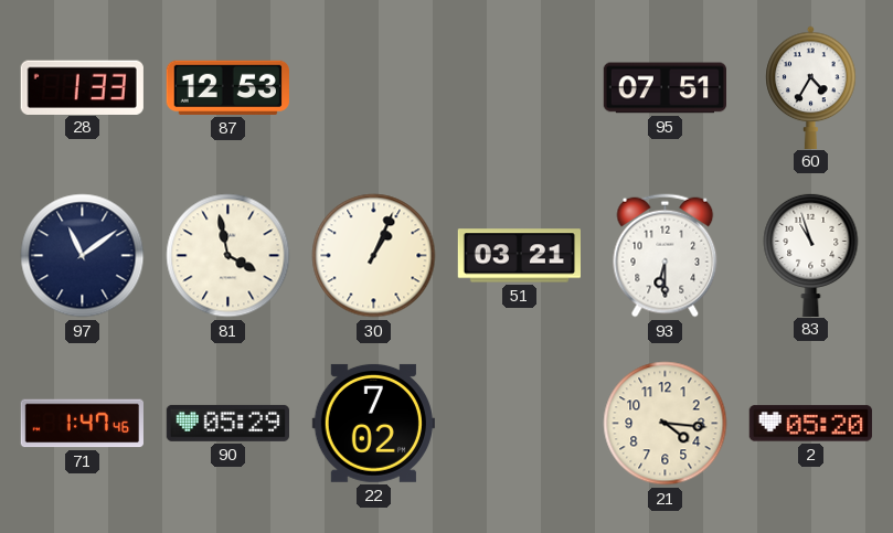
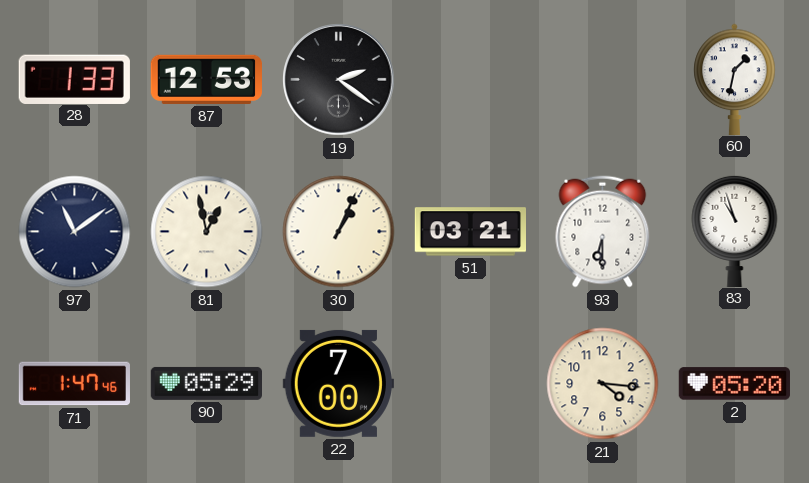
19: none -> 2:21
95: 07:51 -> none
60: 4:35 -> 1:32
81: 3:58 -> 12:58
22: 7:02 -> 7:00
